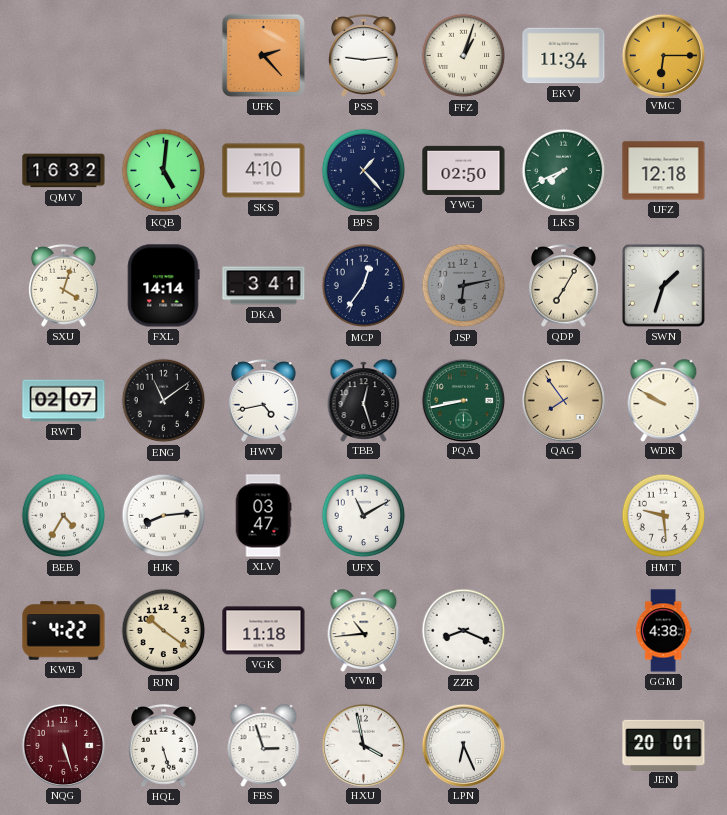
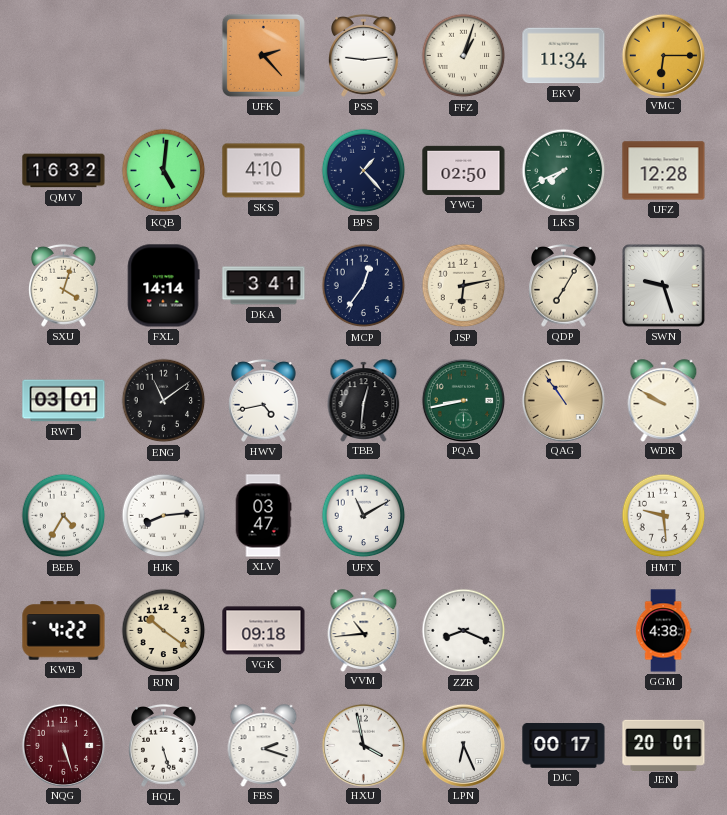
UFZ: 12:18 -> 12:28
JSP dial: grey -> cream
SWN: 1:33 -> 9:27
RWT: 02:07 -> 03:01
TBB: 12:27 -> 12:31
QAG: 7:54 -> 10:54
VGK: 11:18 -> 09:18
FBS: 2:57 -> 2:18
DJC: none -> 00:17
